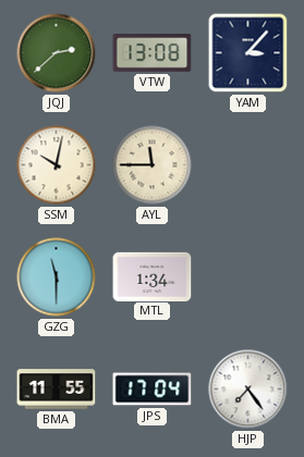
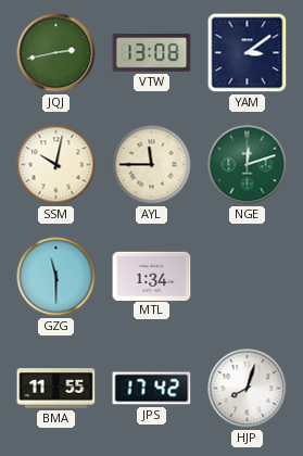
JQJ: 2:38 -> 2:43
YAM: 3:07 -> 3:09
NGE: none -> 12:12
JPS: 17:04 -> 17:42
HJP: 7:24 -> 8:03
